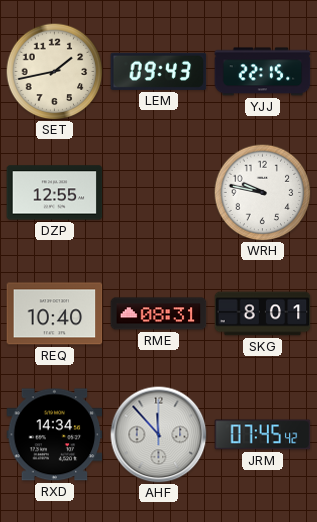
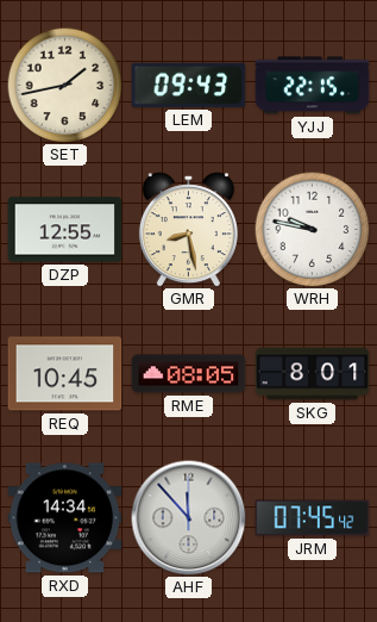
GMR: none -> 8:28
REQ: 10:40 -> 10:45
RME: 08:31 -> 08:05
